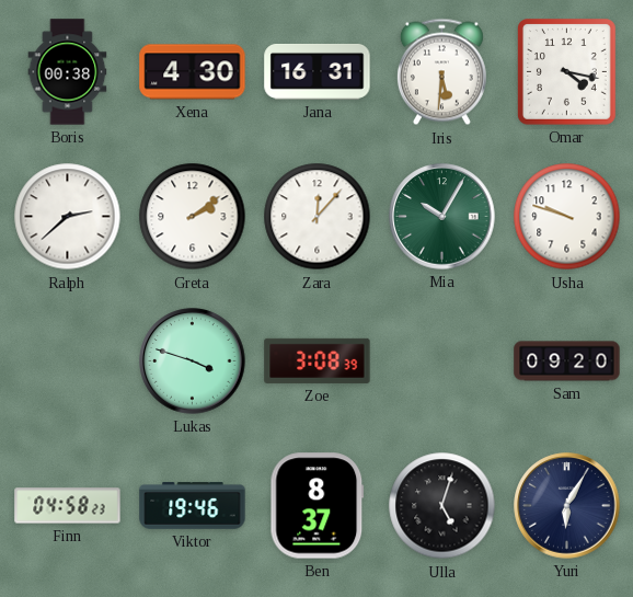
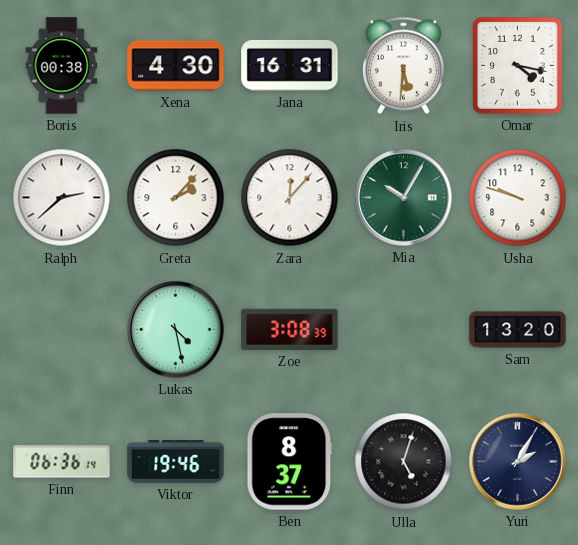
Greta: 2:09 -> 2:07
Lukas: 3:48 -> 4:28
Sam: 09:20 -> 13:20
Finn: 04:58 -> 06:36
Yuri: 6:05 -> 2:05
